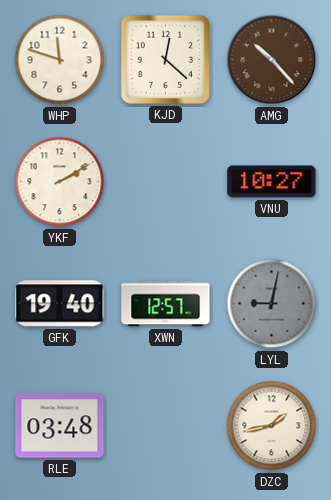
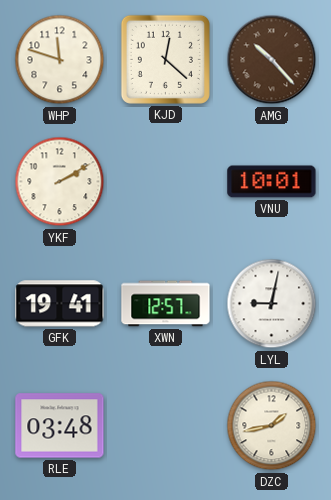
VNU: 10:27 -> 10:01
GFK: 19:40 -> 19:41
LYL dial: grey -> white
